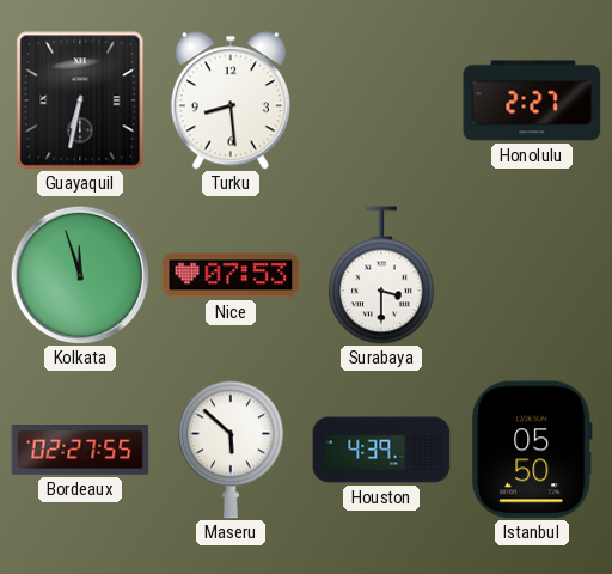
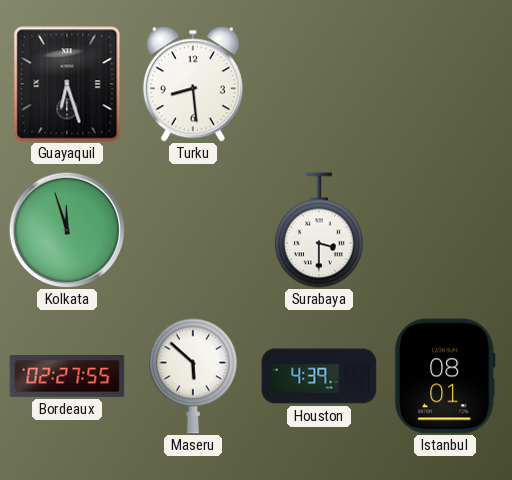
Guayaquil: 6:32 -> 6:27
Honolulu: 2:27 -> none
Nice: 07:53 -> none
Istanbul: 05:50 -> 08:01
